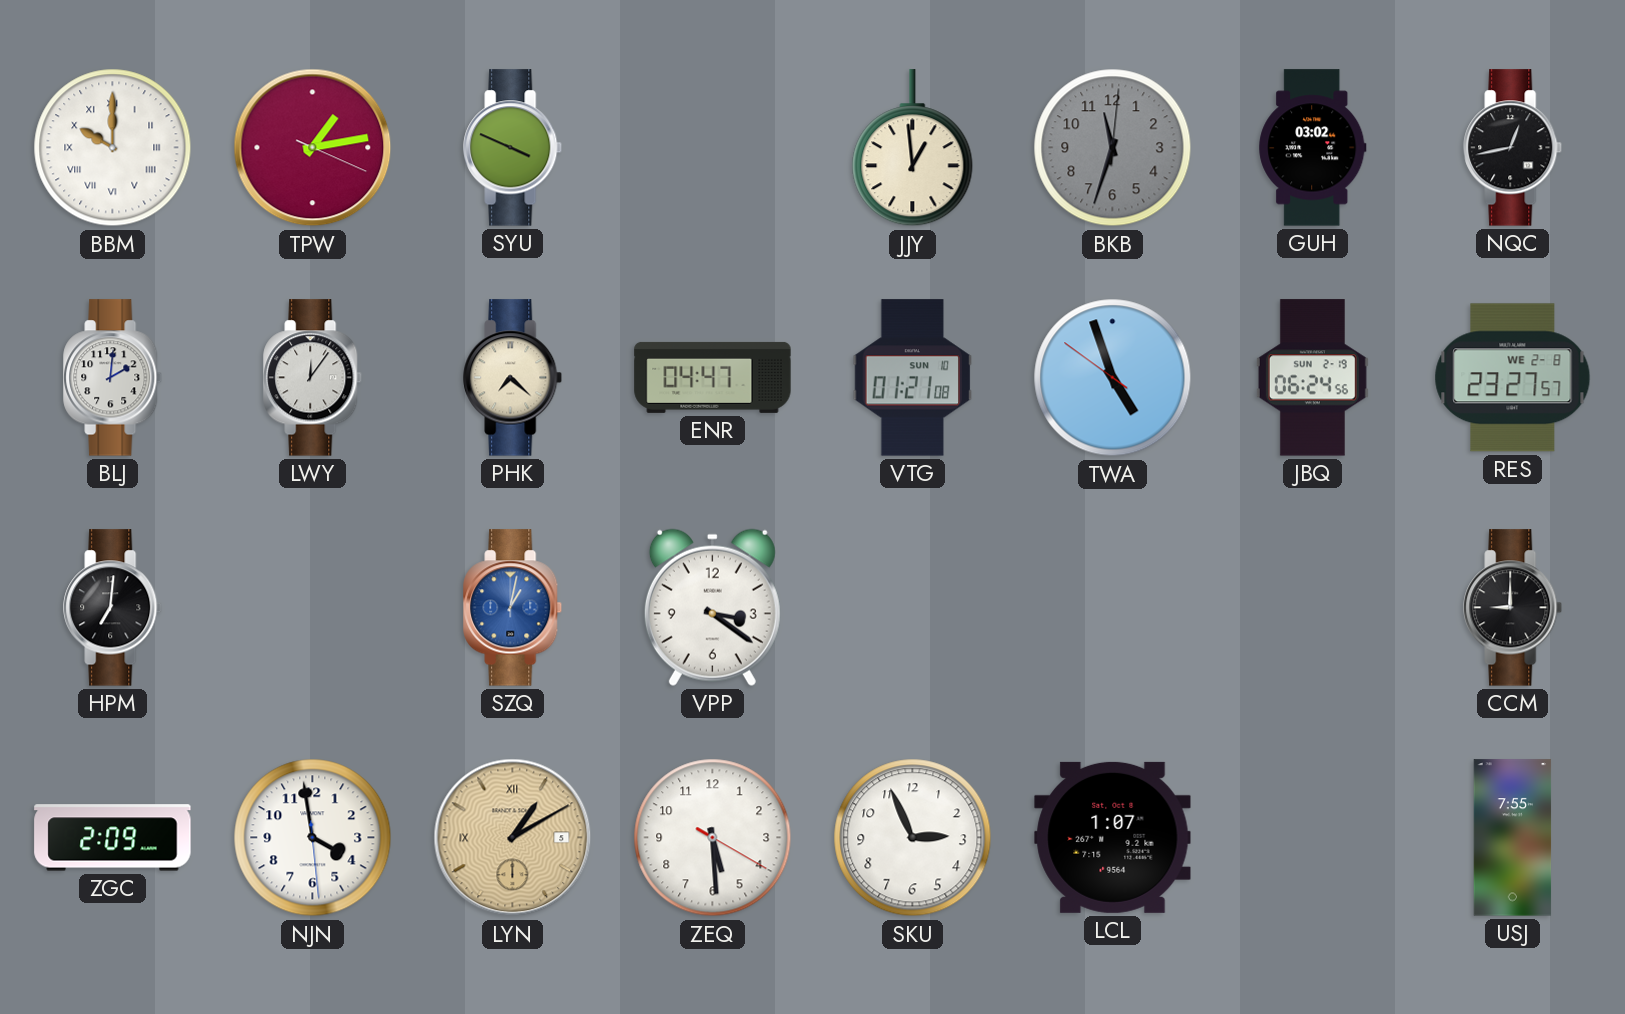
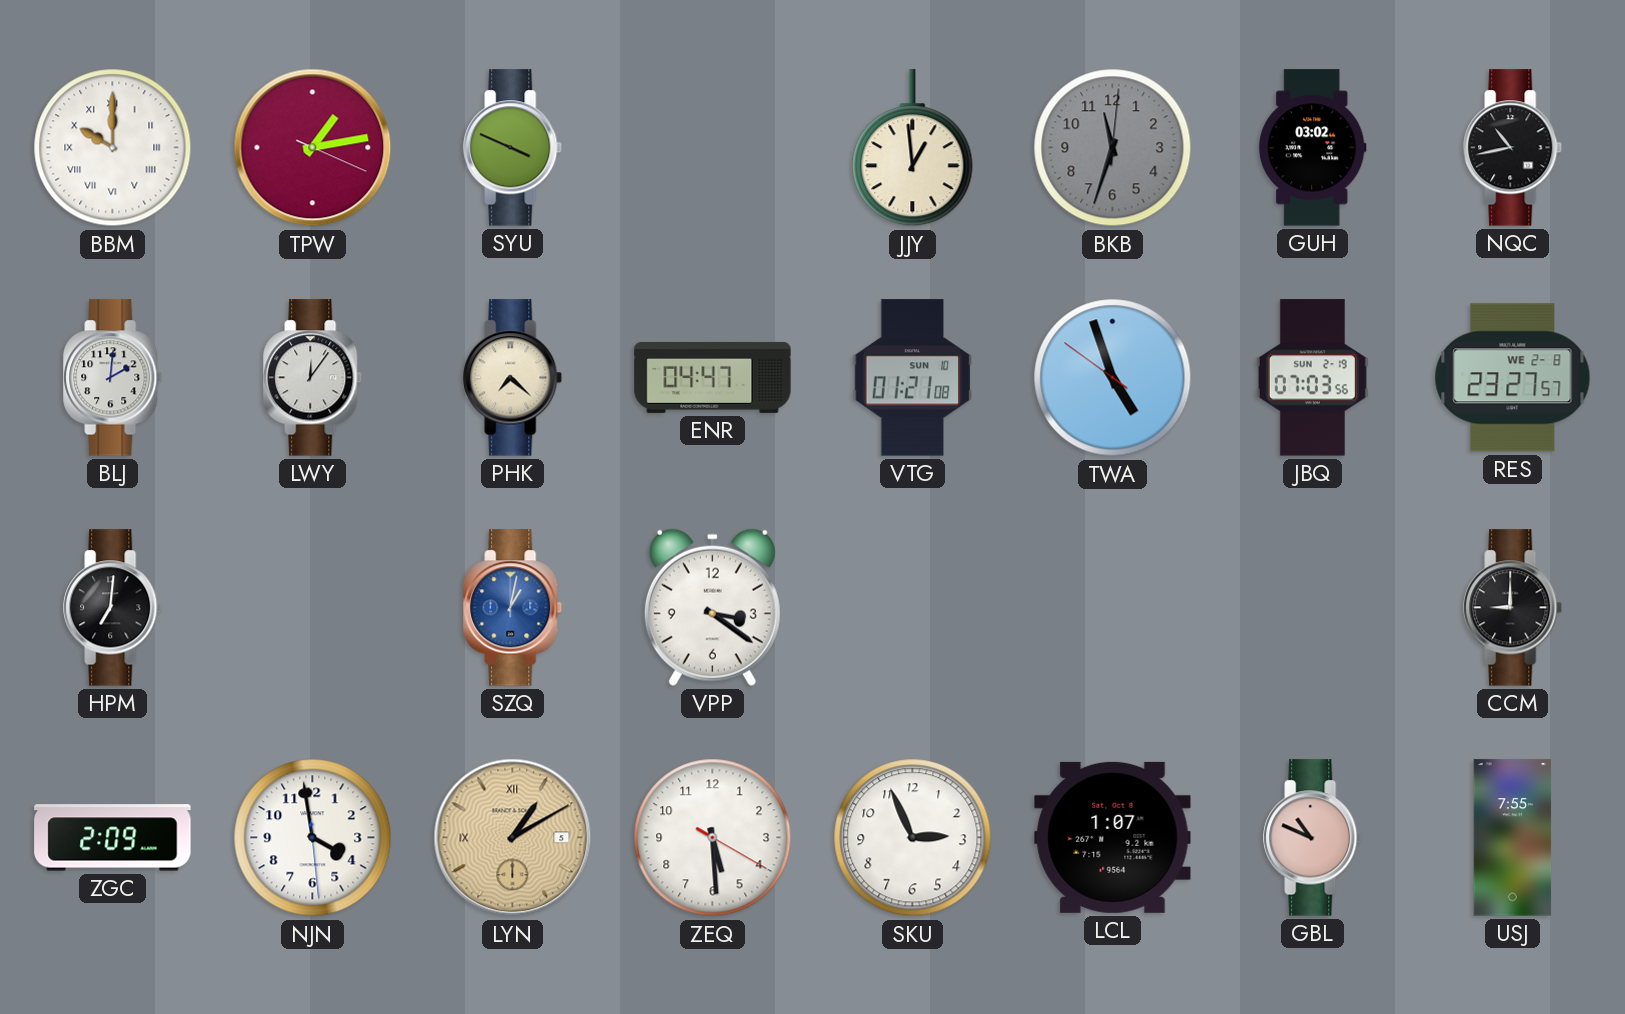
NQC: 12:43 -> 10:43
JBQ: 06:24 -> 07:03
GBL: none -> 10:49
